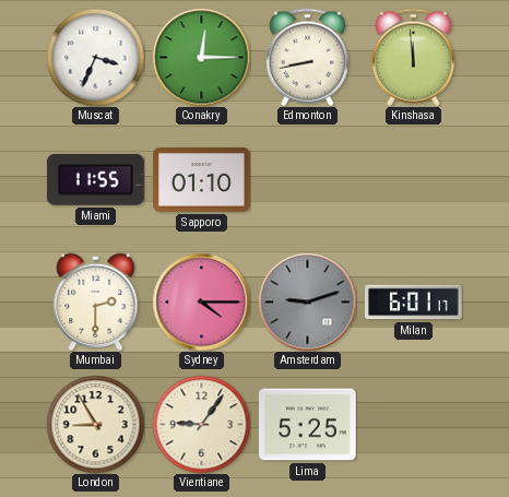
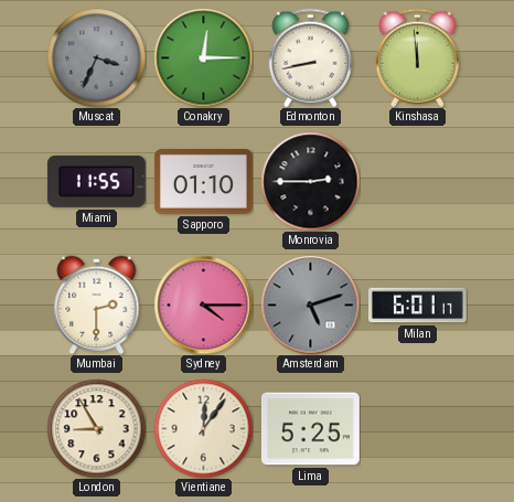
Muscat dial: white -> grey
Monrovia: none -> 2:45
Amsterdam: 9:12 -> 5:12
Vientiane: 9:06 -> 12:06
